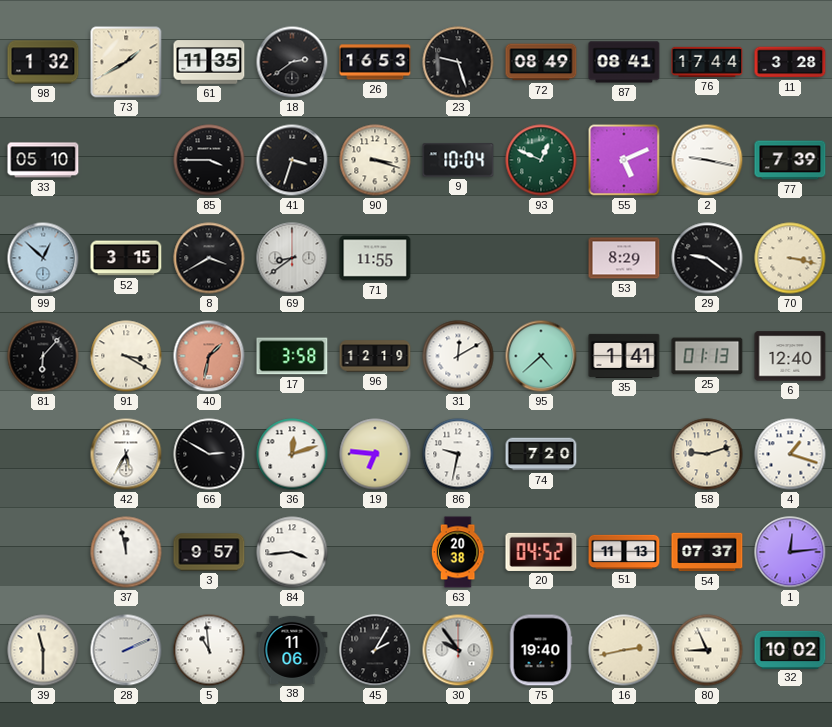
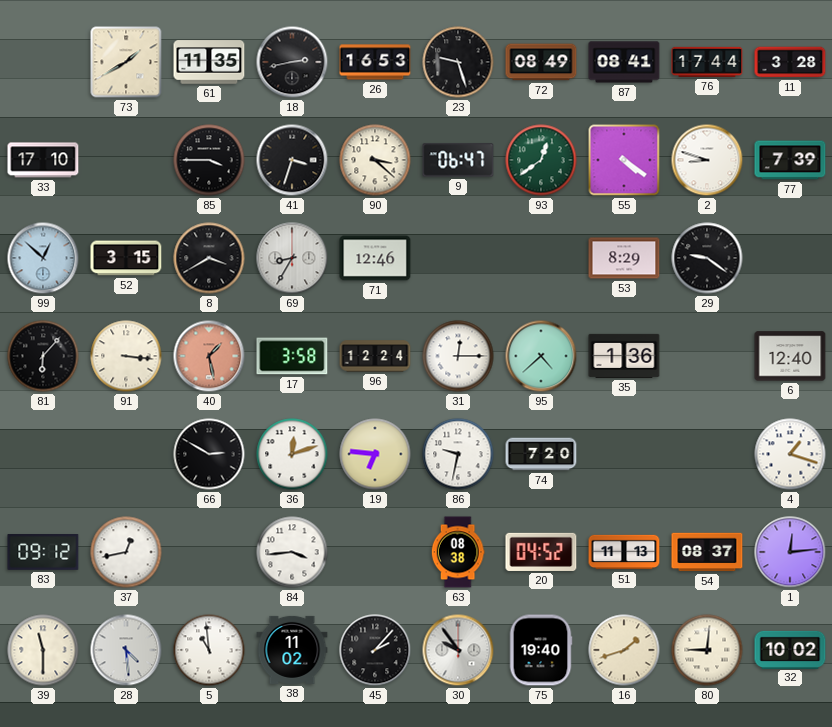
98: 1:32 -> none
18: 2:39 -> 2:43
33: 05:10 -> 17:10
90: 3:18 -> 3:22
9: 10:04 -> 06:47
93: 12:49 -> 12:39
55: 5:11 -> 4:21
2: 9:17 -> 8:48
69: 8:39 -> 8:35
71: 11:55 -> 12:46
70: 3:17 -> none
91: 3:20 -> 3:16
40: 1:32 -> 1:28
96: 12:19 -> 12:24
31: 12:10 -> 12:15
35: 1:41 -> 1:36
25: 01:13 -> none
42: 5:35 -> none
58: 9:12 -> none
83: none -> 09:12
37: 11:58 -> 12:43
3: 9:57 -> none
63: 20:38 -> 08:38
54: 07:37 -> 08:37
28: 2:11 -> 4:29
38: 11:06 -> 11:02
45: 2:05 -> 2:07
16: 2:43 -> 1:42
80: 8:56 -> 9:01
